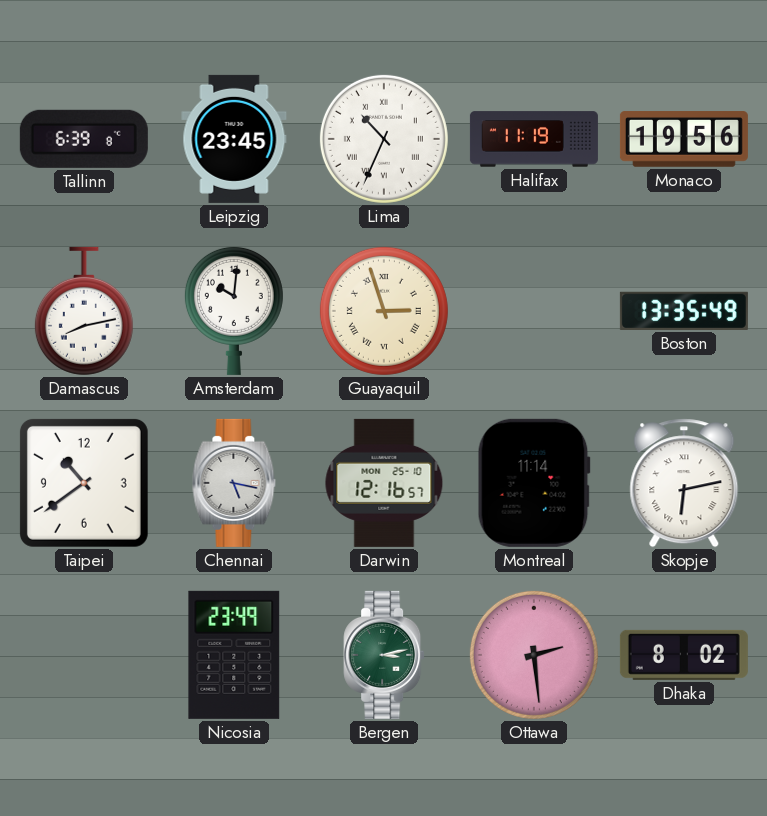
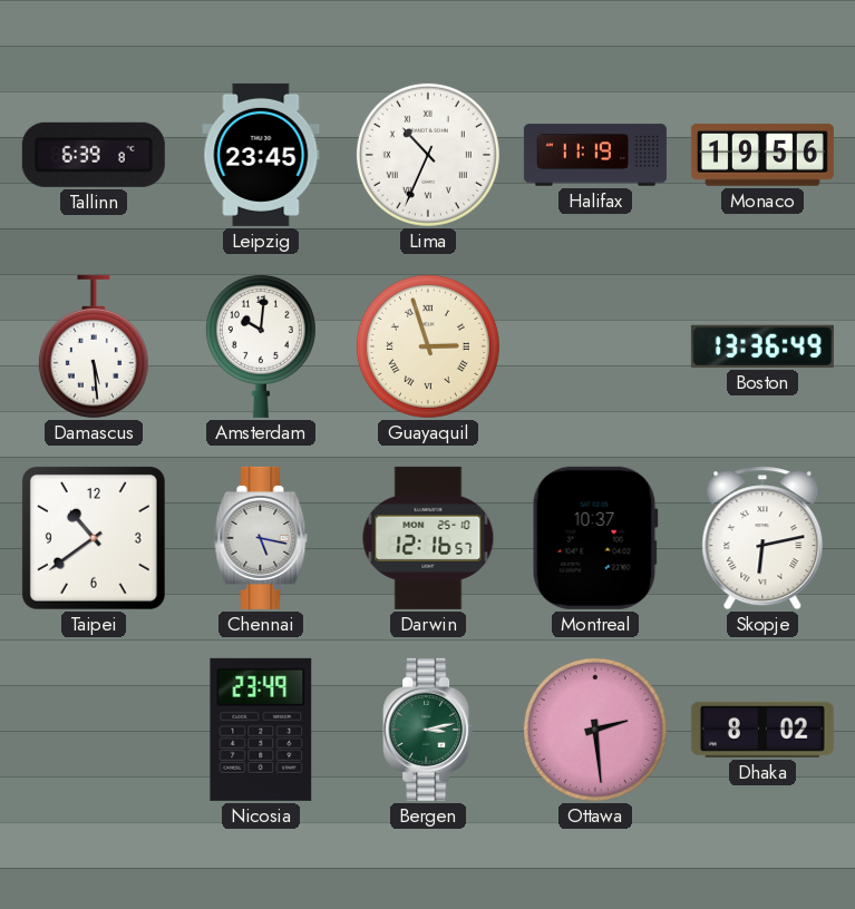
Damascus: 8:13 -> 5:29
Boston: 13:35 -> 13:36
Montreal: 11:14 -> 10:37
